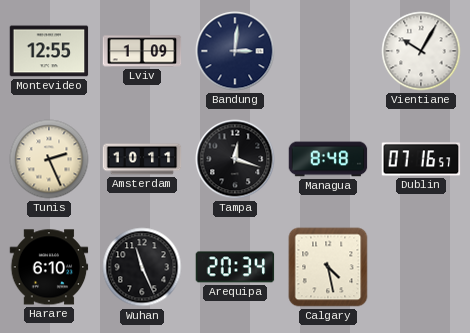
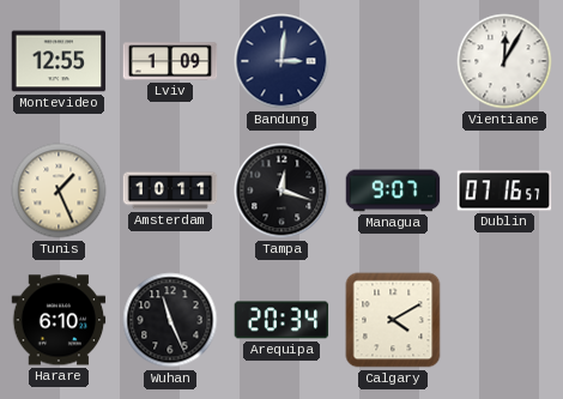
Vientiane: 10:05 -> 12:05
Tunis: 2:26 -> 1:26
Managua: 8:48 -> 9:07
Calgary: 4:28 -> 4:10
